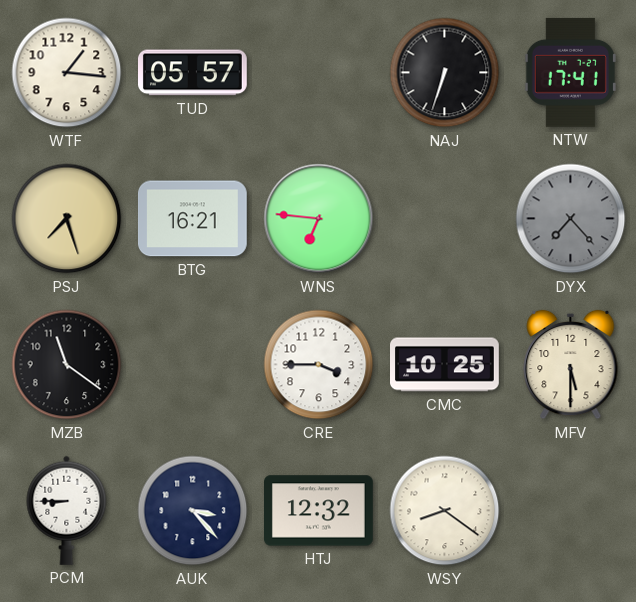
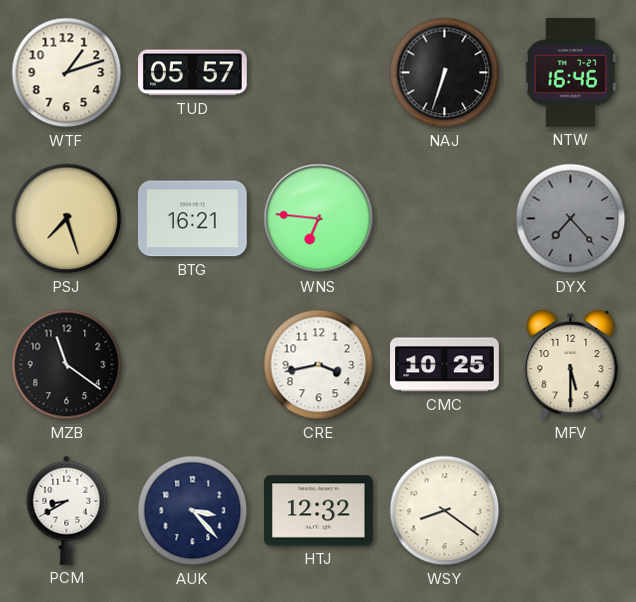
WTF: 1:16 -> 1:12
NTW: 17:41 -> 16:46
CRE: 3:45 -> 3:43
PCM: 8:45 -> 8:40
